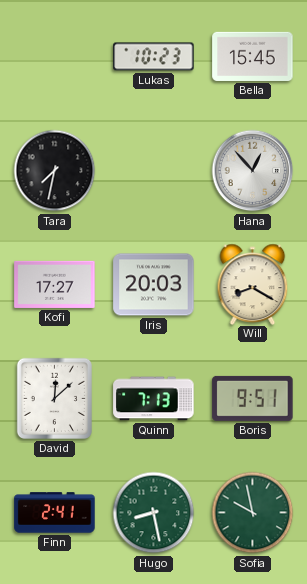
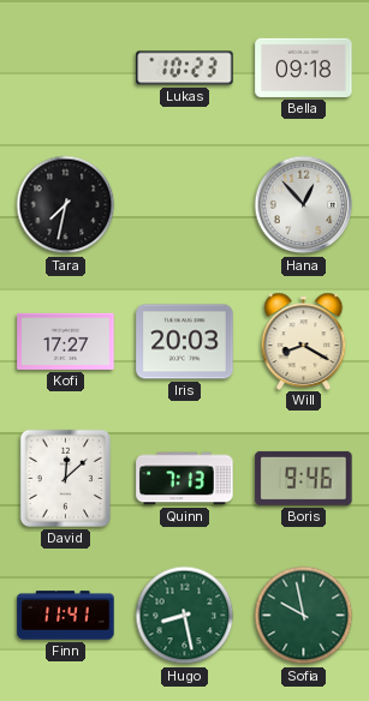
Bella: 15:45 -> 09:18
Boris: 9:51 -> 9:46
Finn: 2:41 -> 11:41
